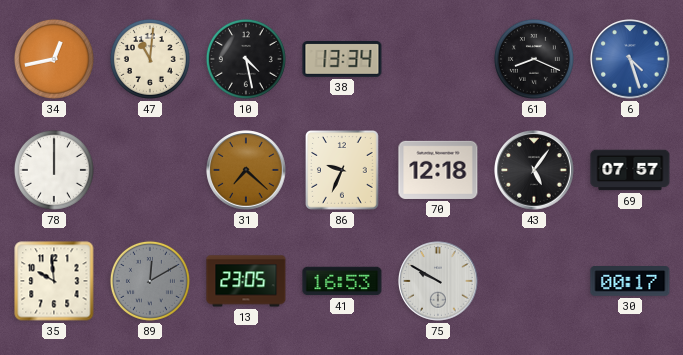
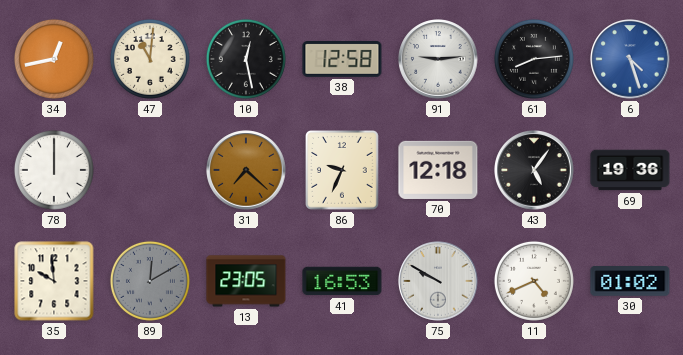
10: 4:28 -> 12:28
38: 13:34 -> 12:58
91: none -> 9:14
61: 8:19 -> 8:14
69: 07:57 -> 19:36
11: none -> 4:41
30: 00:17 -> 01:02
